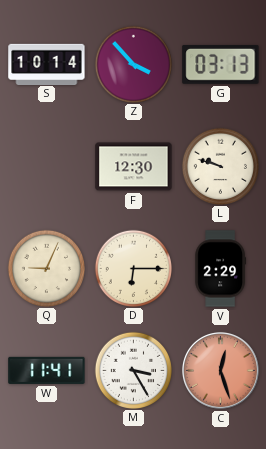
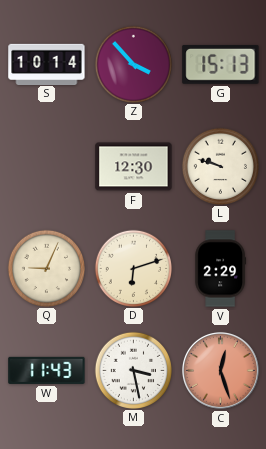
G: 03:13 -> 15:13
D: 6:15 -> 6:12
W: 11:41 -> 11:43
M: 3:25 -> 3:28
